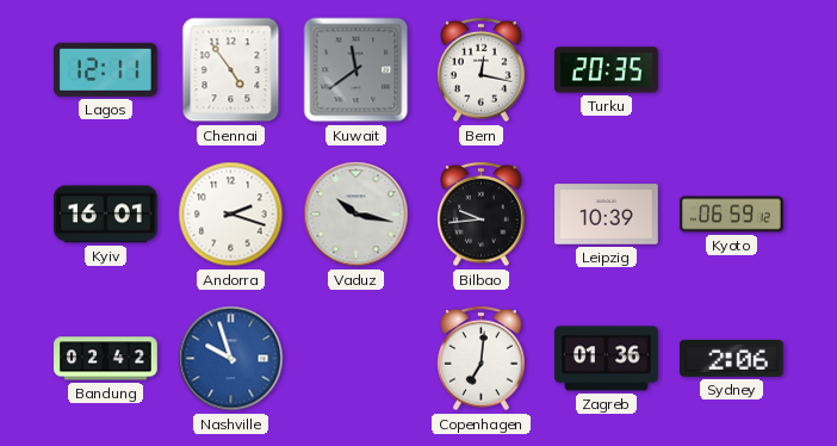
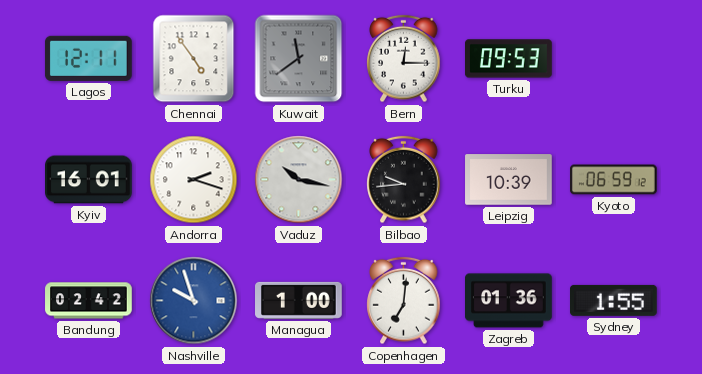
Bern: 12:17 -> 12:15
Turku: 20:35 -> 09:53
Managua: none -> 1:00
Sydney: 2:06 -> 1:55
